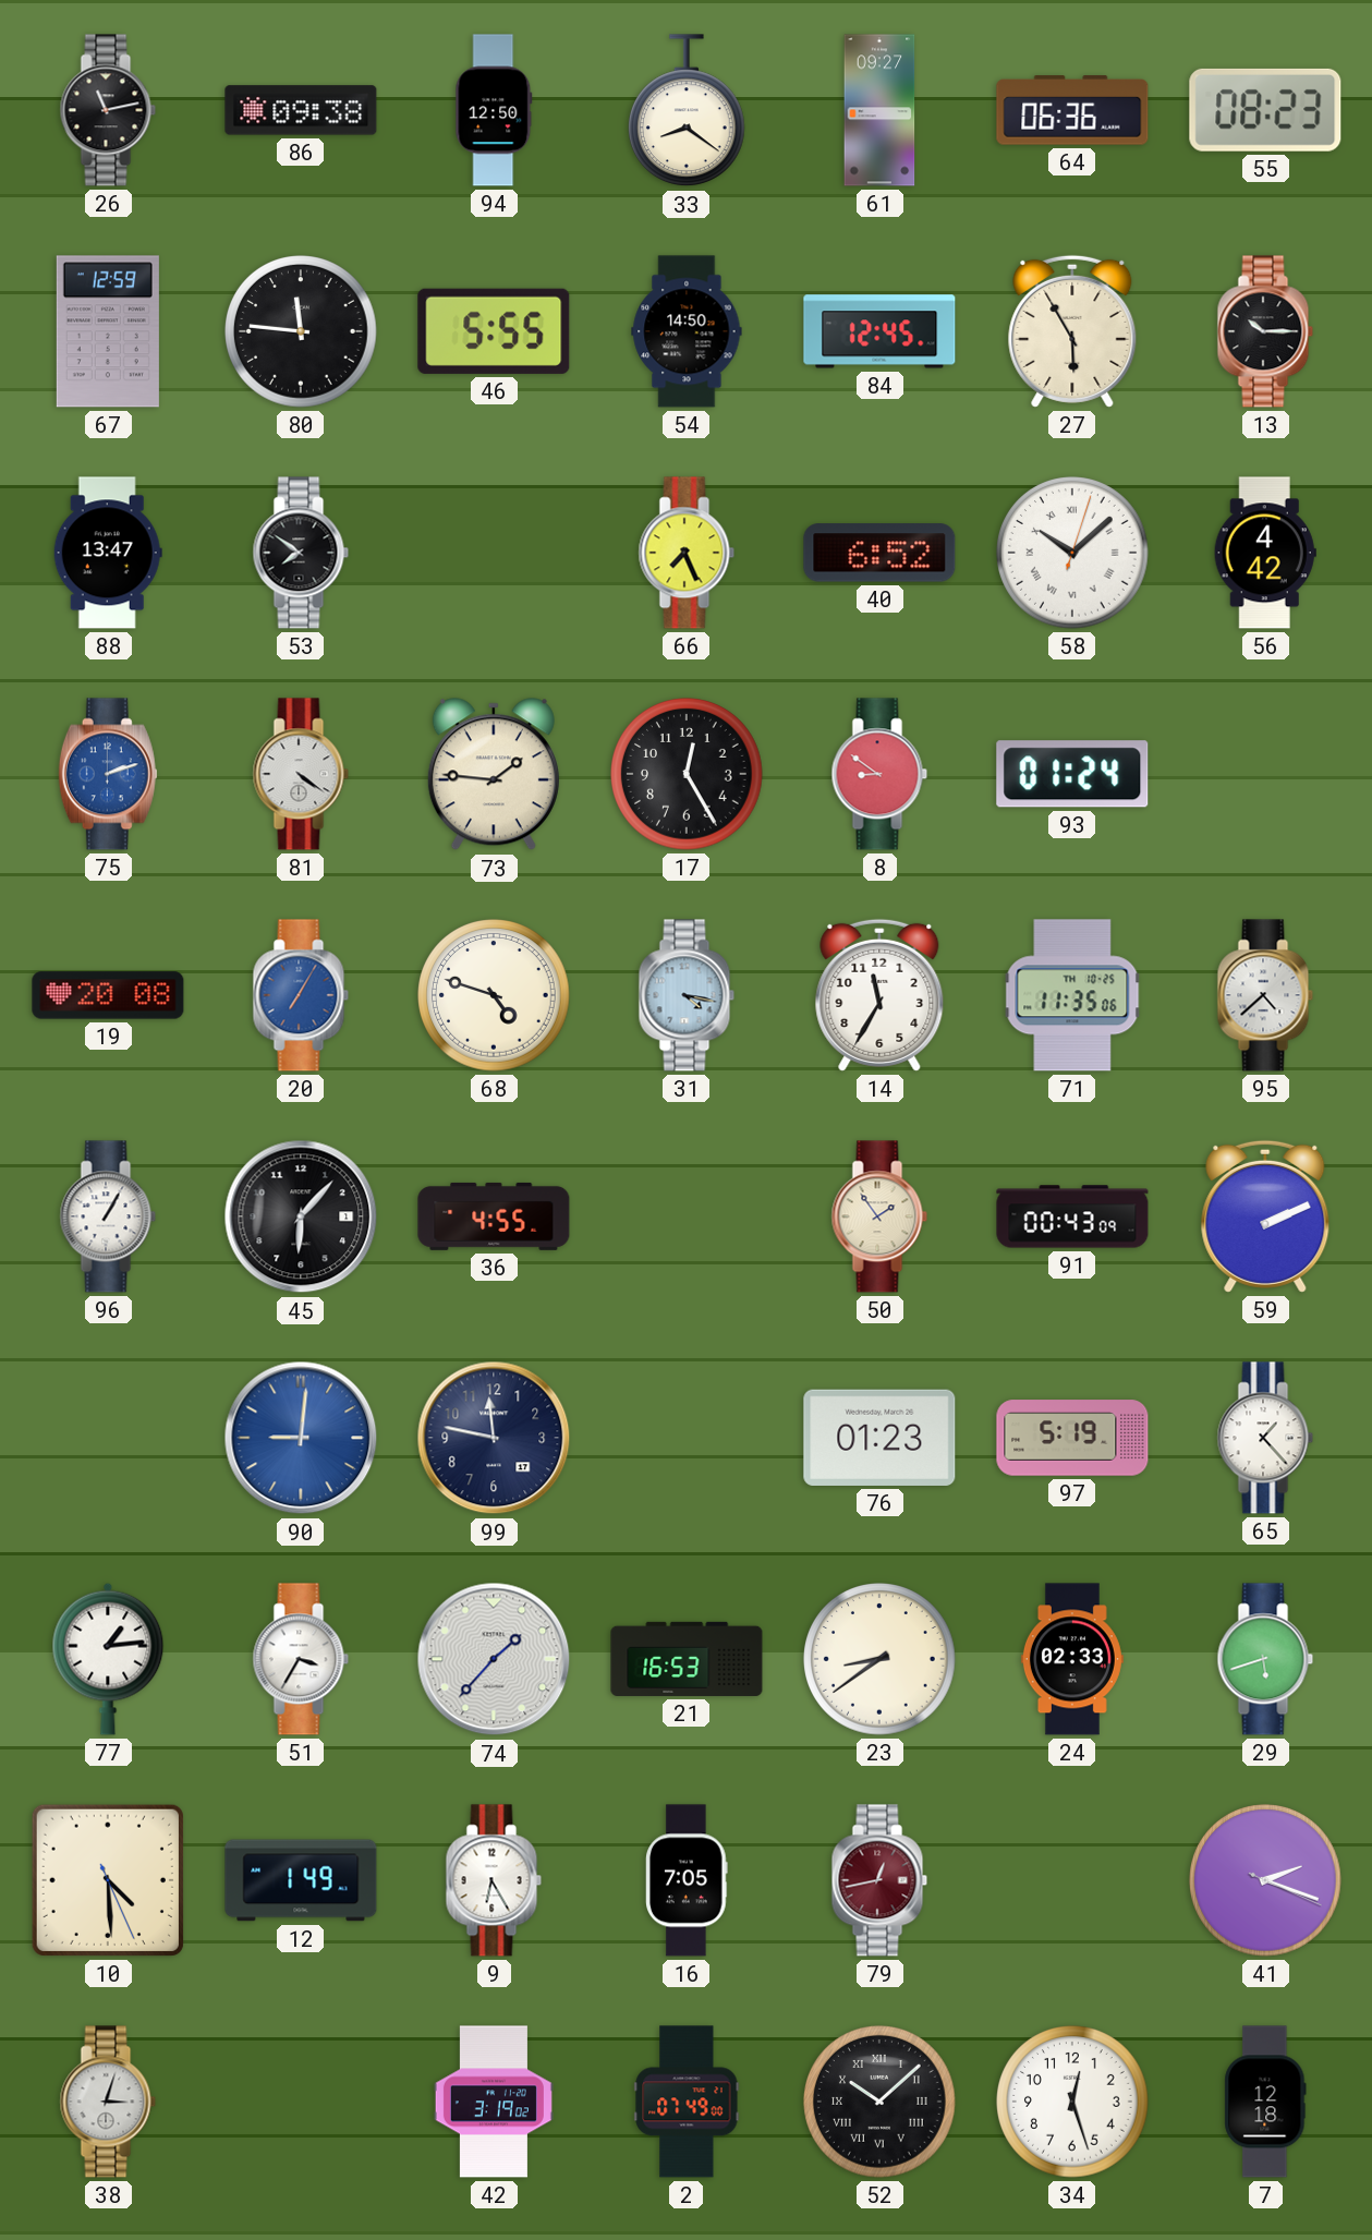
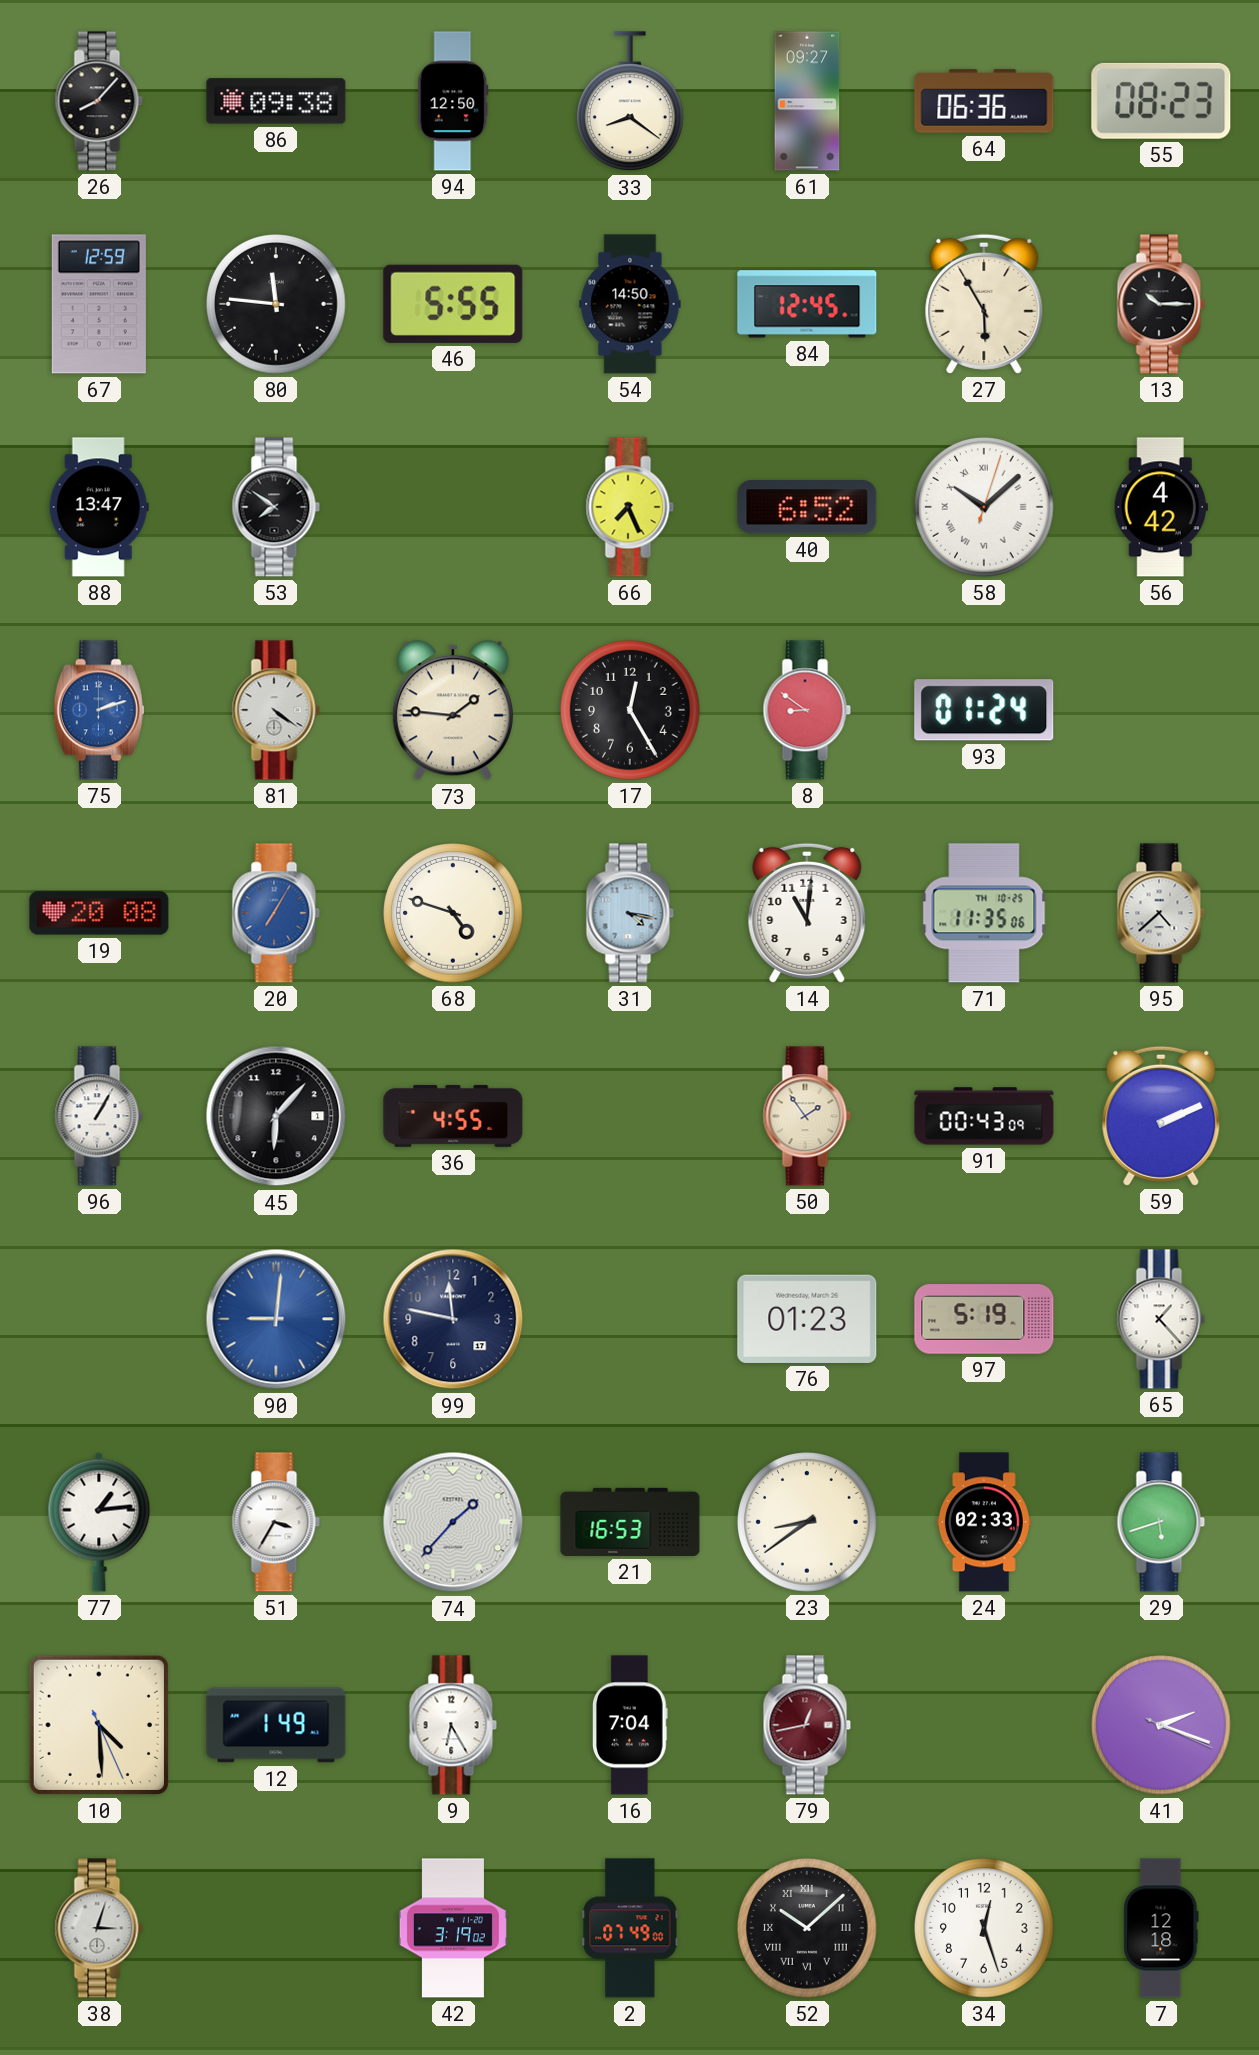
26: 11:13 -> 8:07
14: 11:35 -> 11:01
16: 7:05 -> 7:04
